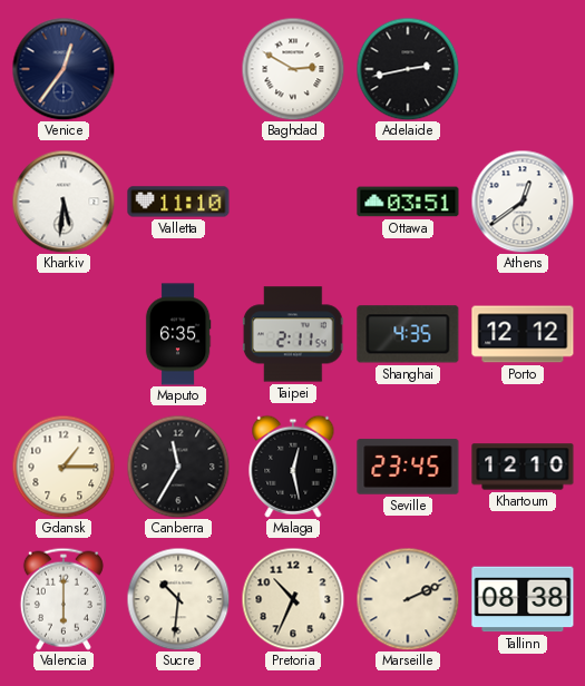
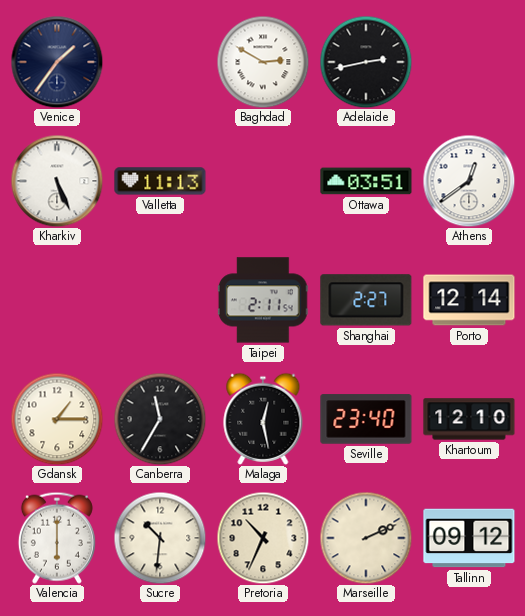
Venice: 12:36 -> 1:36
Kharkiv: 5:31 -> 5:26
Valletta: 11:10 -> 11:13
Maputo: 6:35 -> none
Shanghai: 4:35 -> 2:27
Porto: 12:12 -> 12:14
Seville: 23:45 -> 23:40
Tallinn: 08:38 -> 09:12
